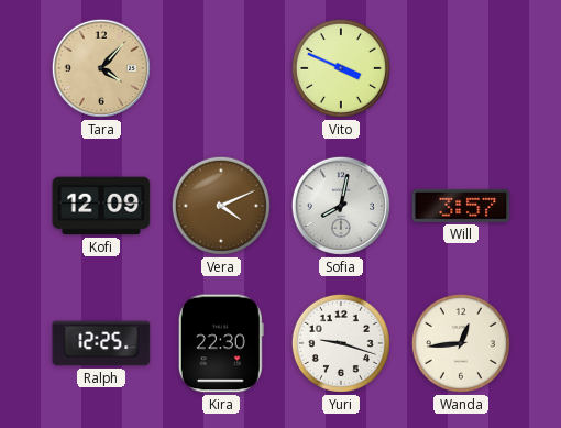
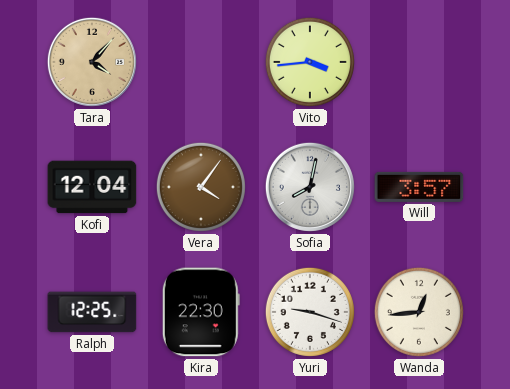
Vito: 3:49 -> 3:44
Kofi: 12:09 -> 12:04
Vera: 4:11 -> 4:06
